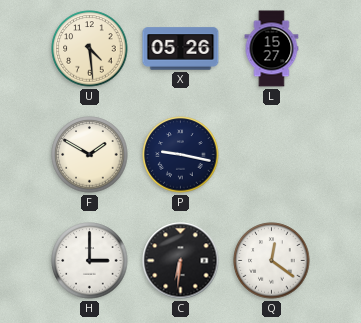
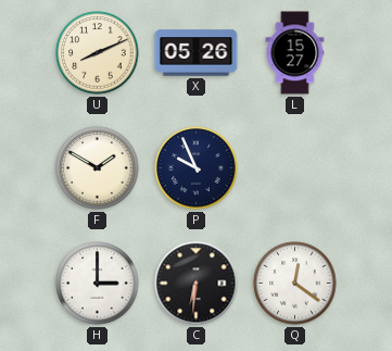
U: 4:29 -> 8:11
P: 9:17 -> 9:56
